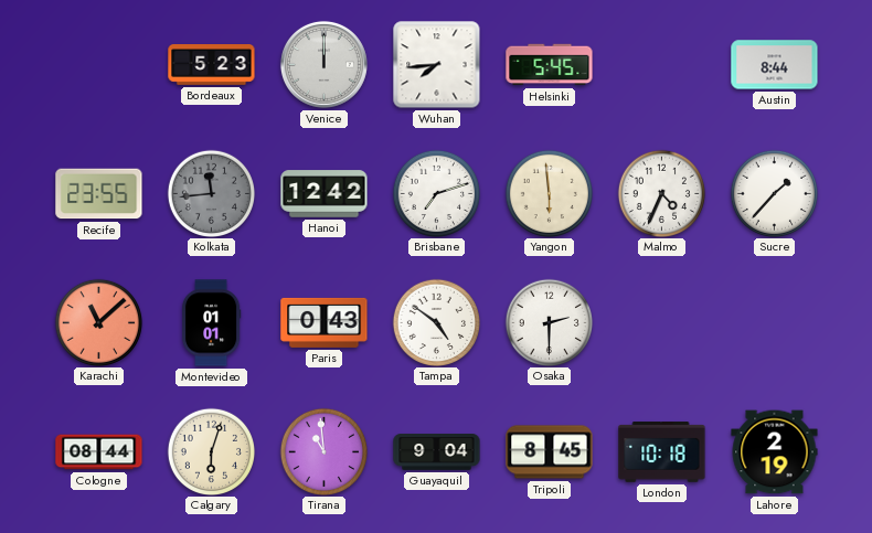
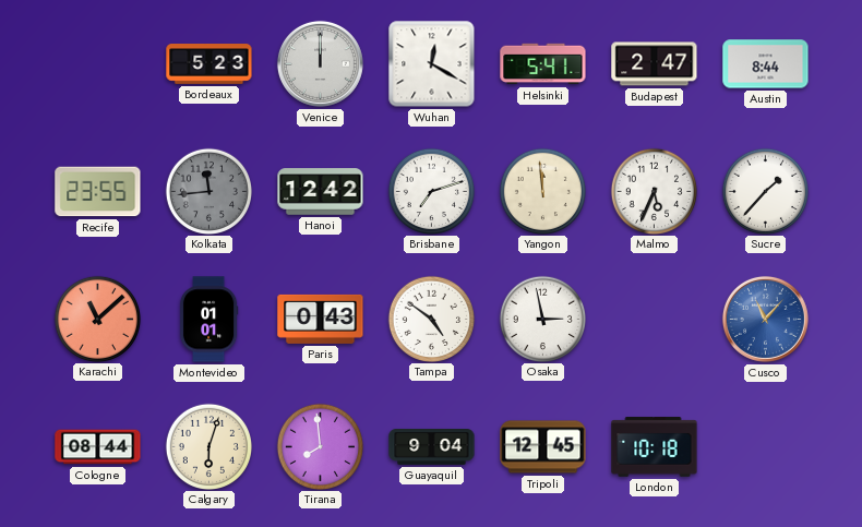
Wuhan: 7:44 -> 12:20
Helsinki: 5:45 -> 5:41
Budapest: none -> 2:47
Yangon: 5:59 -> 11:59
Malmo: 4:34 -> 5:34
Osaka: 2:30 -> 2:58
Cusco: none -> 11:07
Tirana: 10:59 -> 7:59
Tripoli: 8:45 -> 12:45
Lahore: 2:19 -> none
